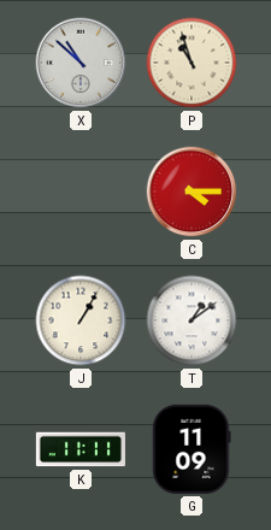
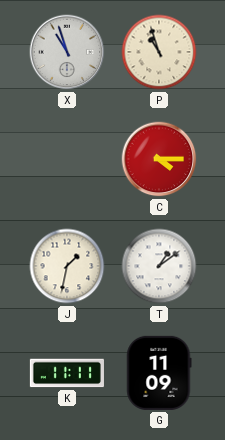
X: 10:52 -> 10:57
J: 1:05 -> 1:32
